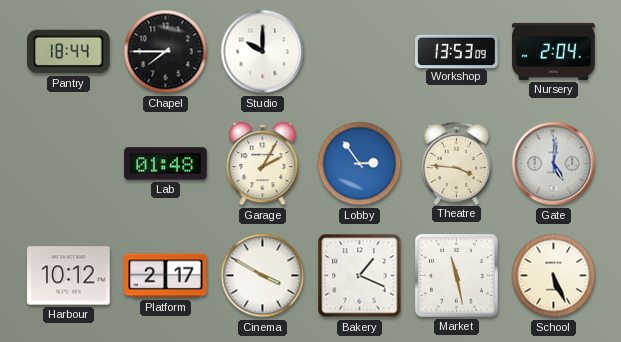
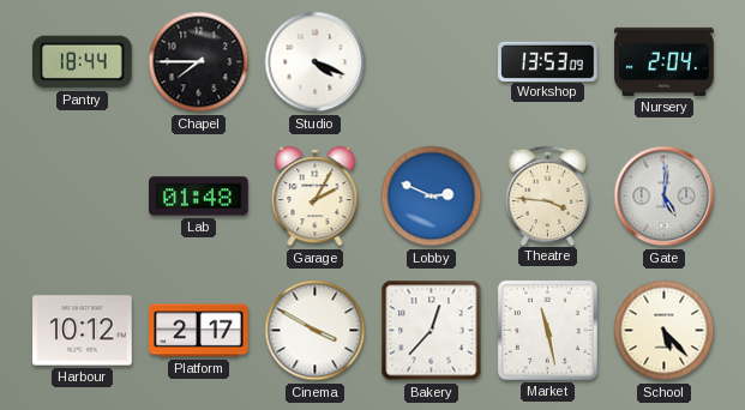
Studio: 10:00 -> 4:19
Lobby: 2:54 -> 2:49
Bakery: 1:19 -> 12:37
School: 5:26 -> 5:23
